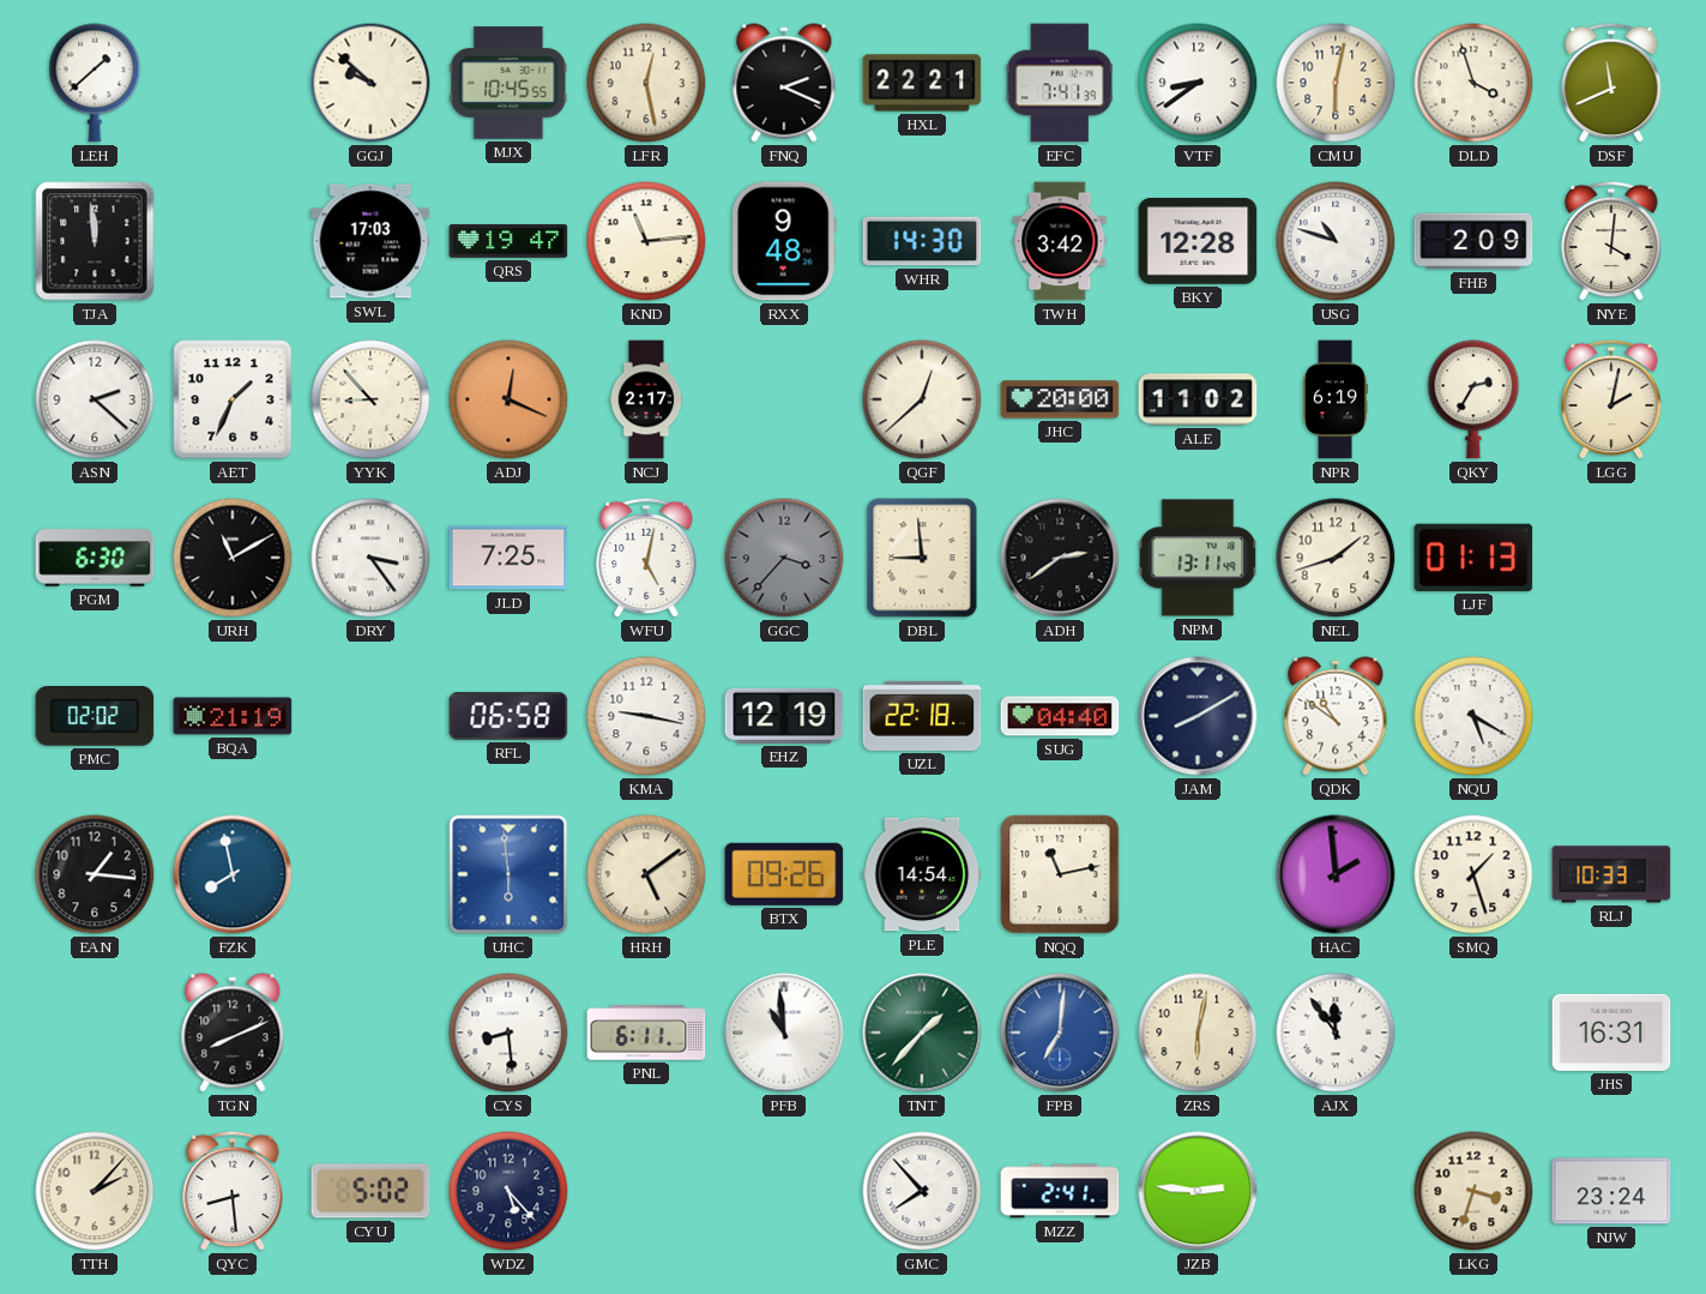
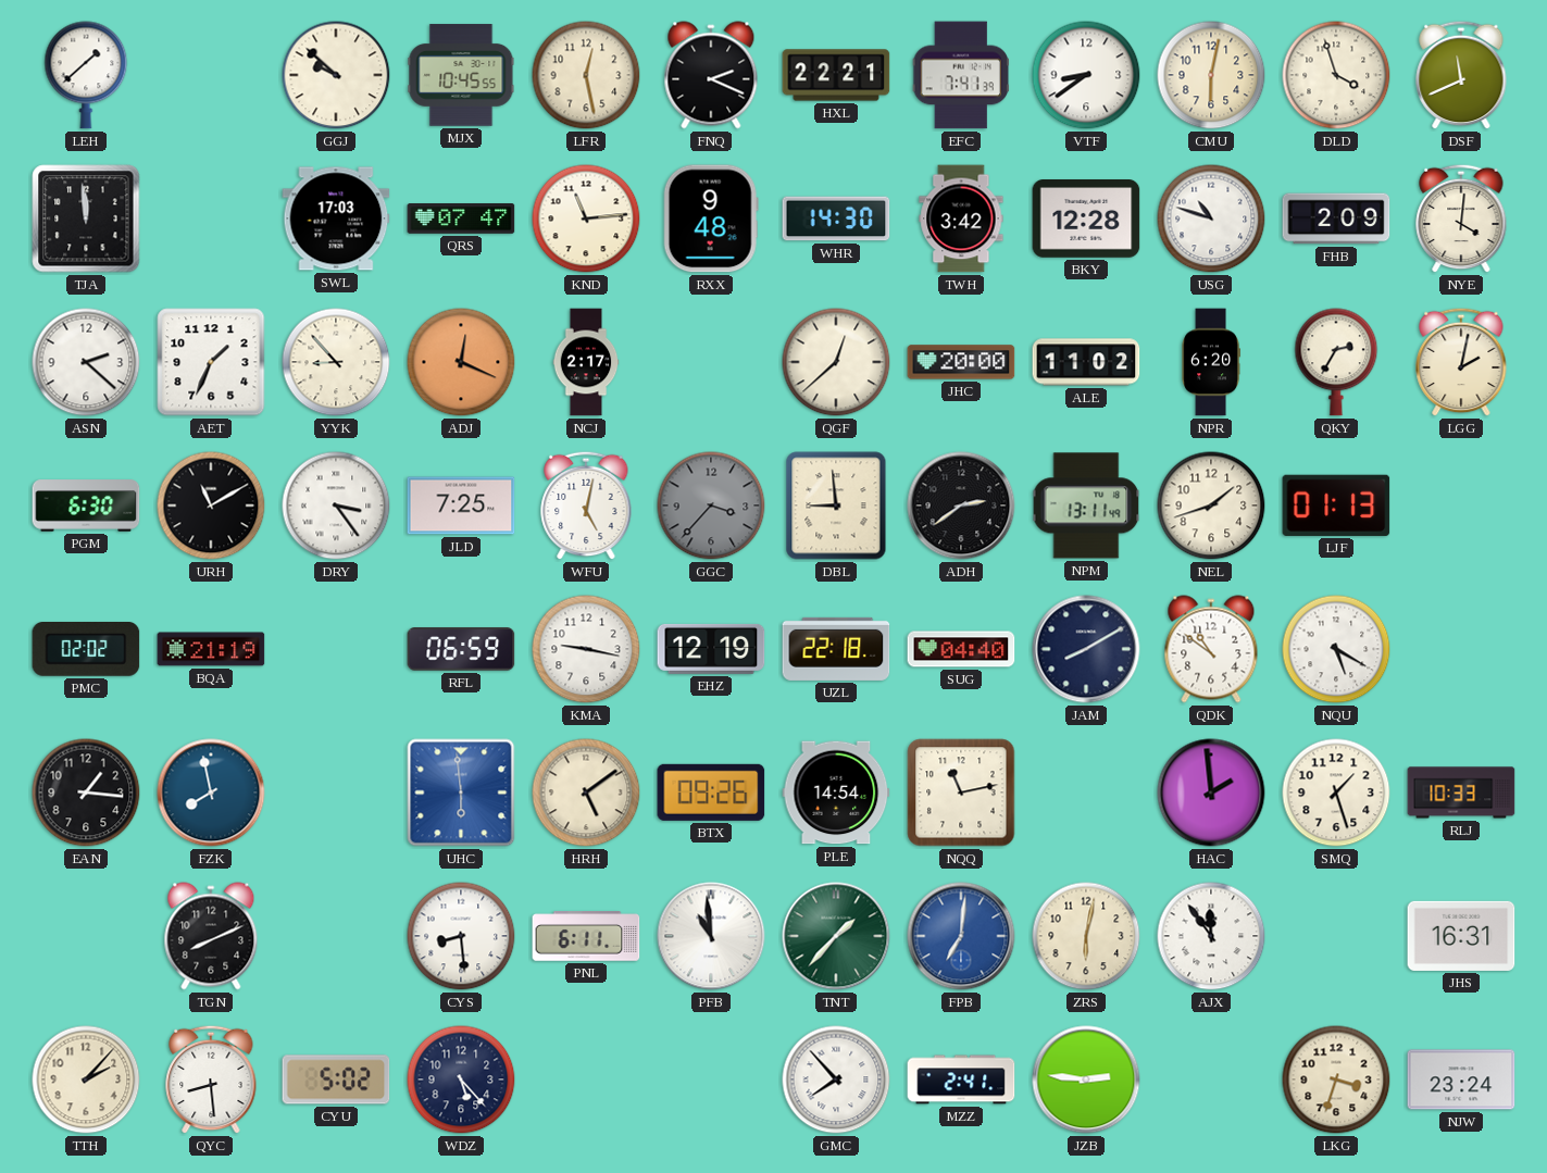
QRS: 19:47 -> 07:47
NPR: 6:19 -> 6:20
RFL: 06:58 -> 06:59
